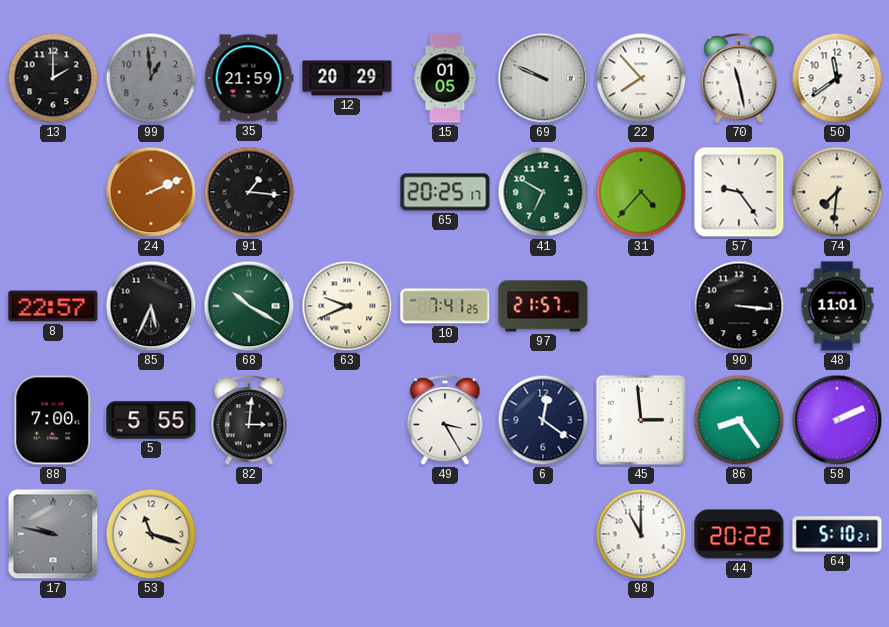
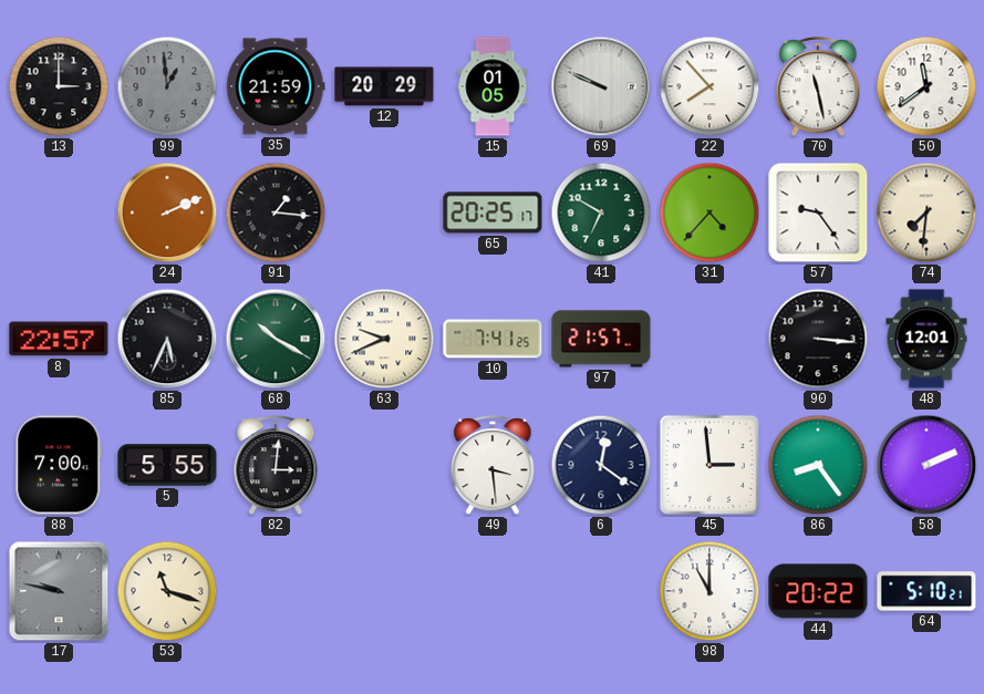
13: 2:00 -> 3:00
48: 11:01 -> 12:01
49: 3:25 -> 3:29
